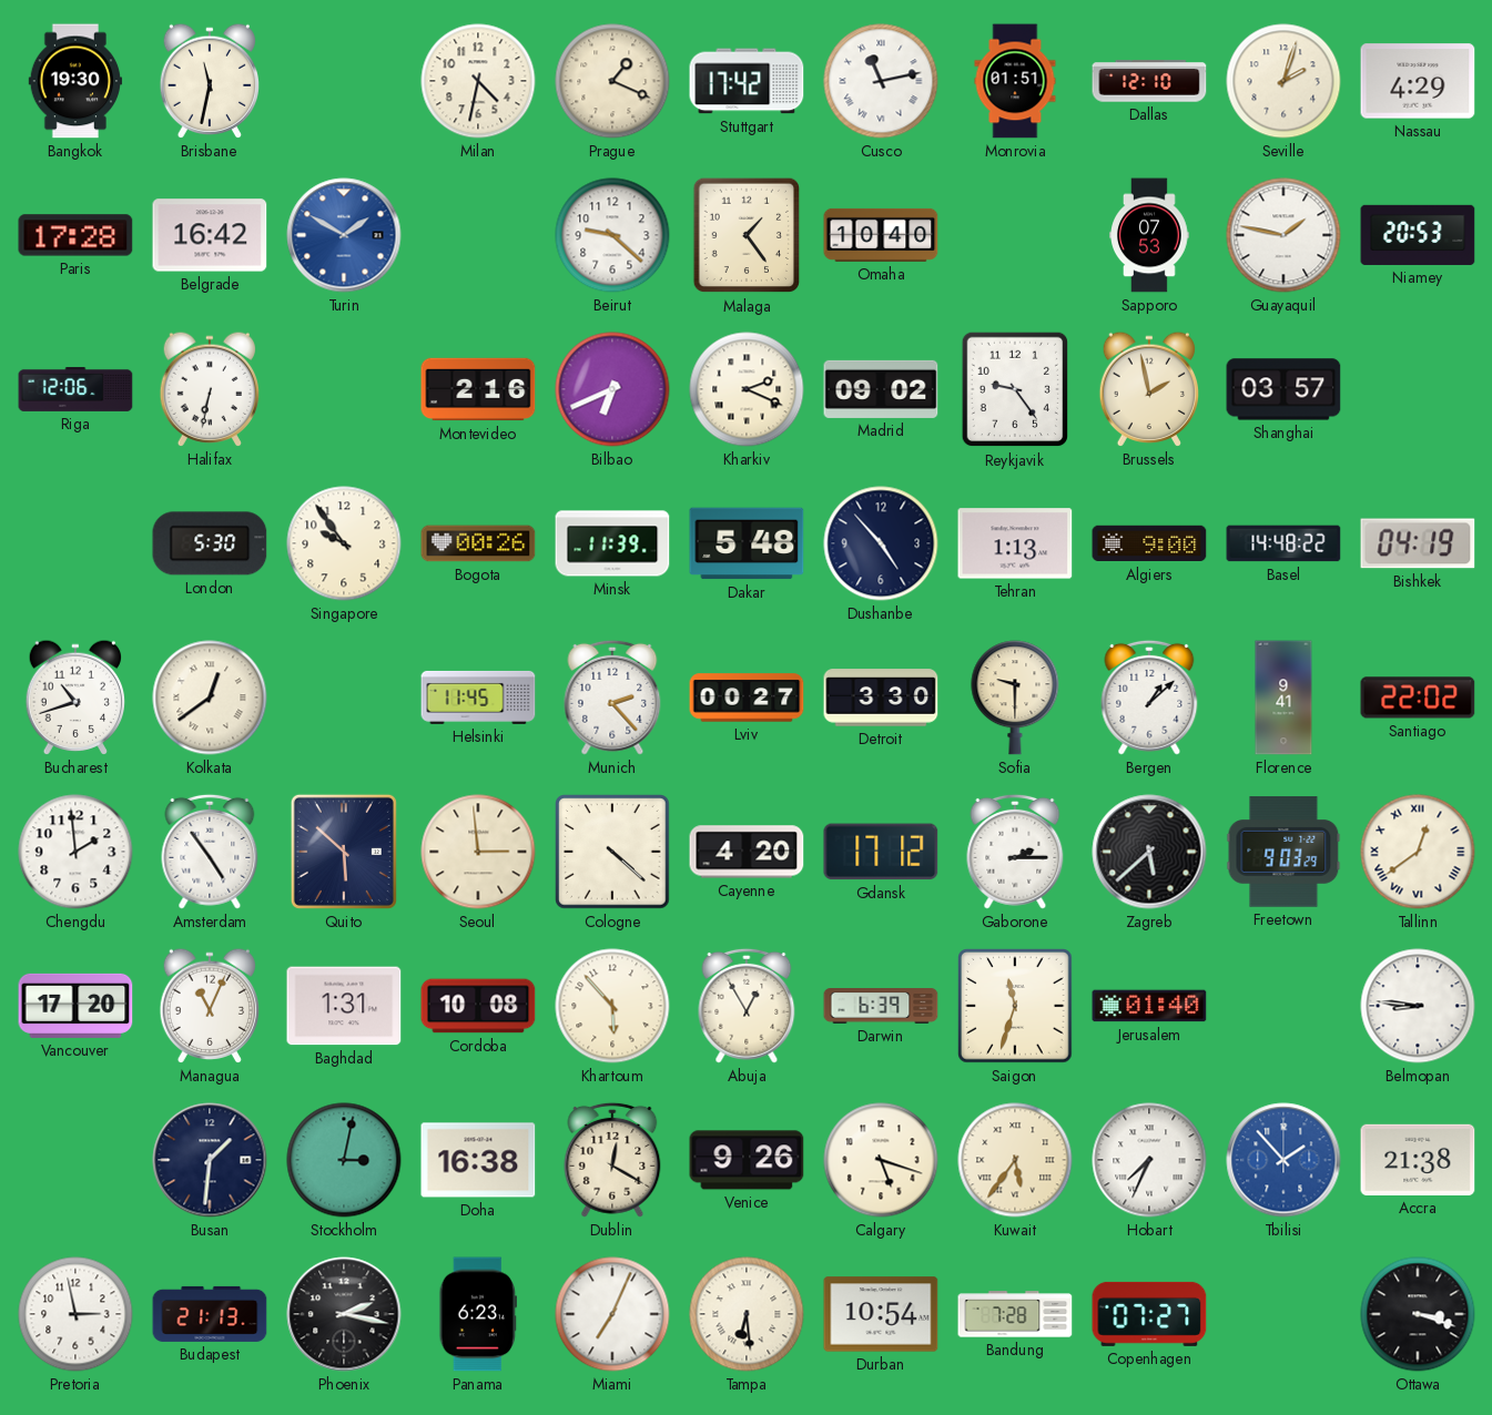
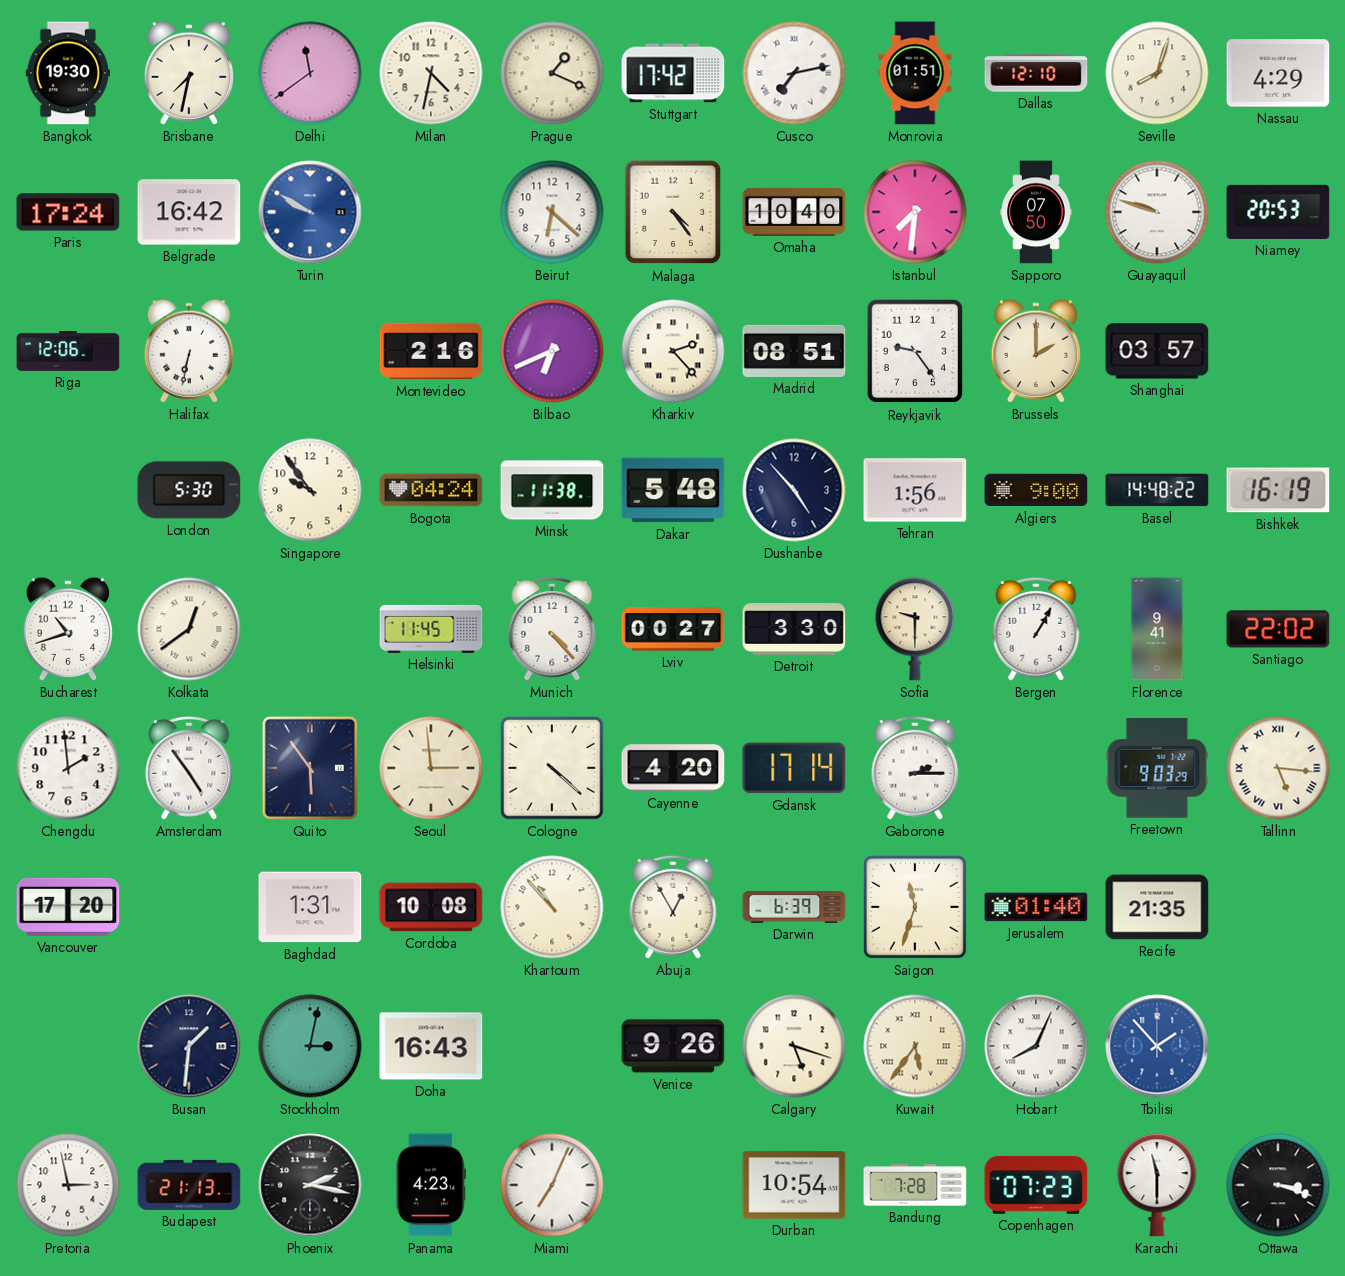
Brisbane: 11:32 -> 7:32
Delhi: none -> 11:39
Cusco: 11:13 -> 7:13
Seville: 2:03 -> 8:03
Paris: 17:28 -> 17:24
Turin: 1:50 -> 9:50
Beirut: 9:22 -> 6:22
Malaga: 1:24 -> 4:24
Istanbul: none -> 7:31
Sapporo: 07:53 -> 07:50
Guayaquil: 1:47 -> 9:48
Kharkiv: 2:19 -> 2:23
Madrid: 09:02 -> 08:51
Brussels: 1:58 -> 2:00
Bogota: 00:26 -> 04:24
Minsk: 11:39 -> 11:38
Tehran: 1:13 -> 1:56
Bishkek: 04:19 -> 16:19
Munich: 2:23 -> 4:23
Bergen: 1:08 -> 1:05
Quito: 5:52 -> 5:54
Gdansk: 17:12 -> 17:14
Zagreb: 5:38 -> none
Tallinn: 12:39 -> 5:16
Managua: 11:04 -> none
Khartoum: 5:53 -> 10:53
Recife: none -> 21:35
Belmopan: 8:46 -> none
Doha: 16:38 -> 16:43
Dublin: 12:20 -> none
Hobart: 7:34 -> 8:04
Accra: 21:38 -> none
Panama: 6:23 -> 4:23
Tampa: 6:29 -> none
Copenhagen: 07:27 -> 07:23
Karachi: none -> 11:30
